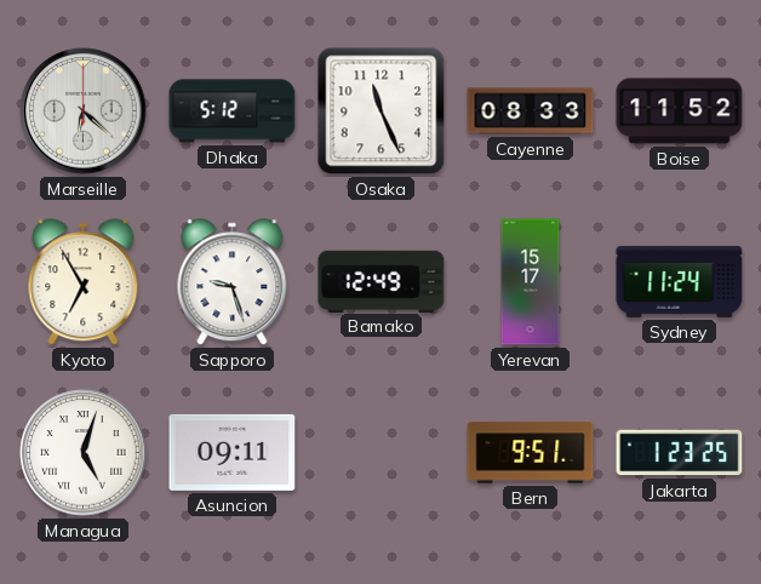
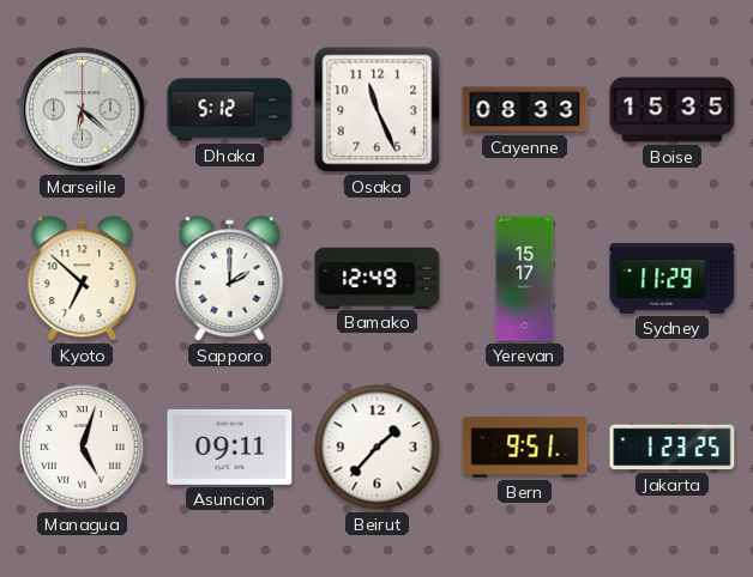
Boise: 11:52 -> 15:35
Kyoto: 6:55 -> 6:52
Sapporo: 9:27 -> 2:00
Sydney: 11:24 -> 11:29
Beirut: none -> 1:37
